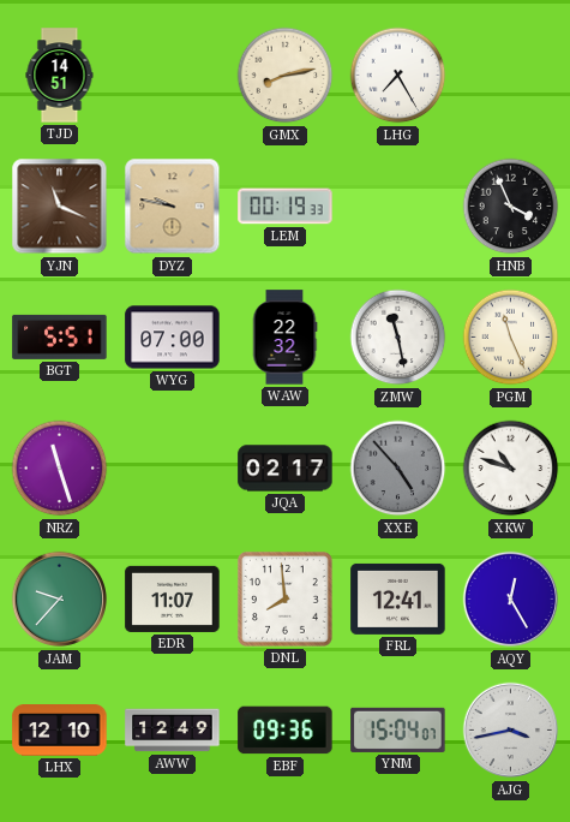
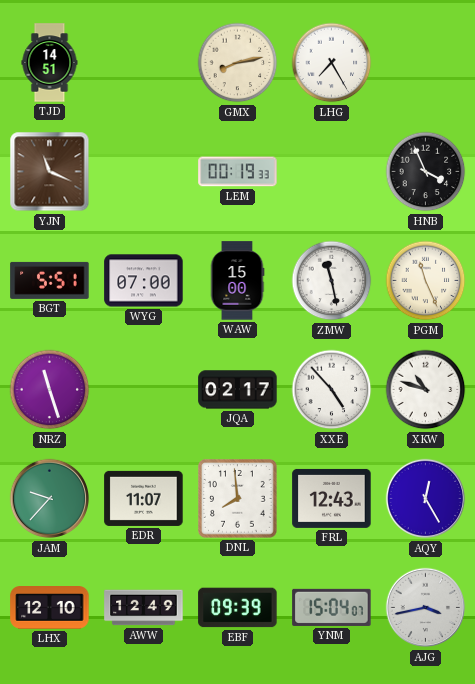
DYZ: 9:47 -> none
WAW: 22:32 -> 15:00
XXE dial: grey -> white
FRL: 12:41 -> 12:43
EBF: 09:36 -> 09:39
